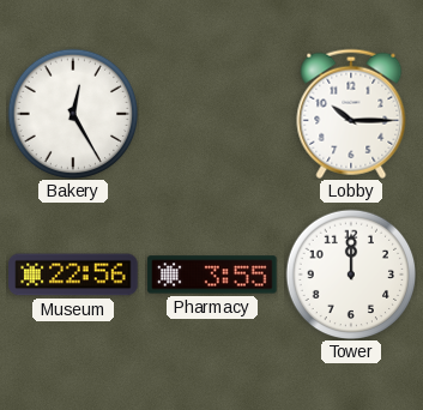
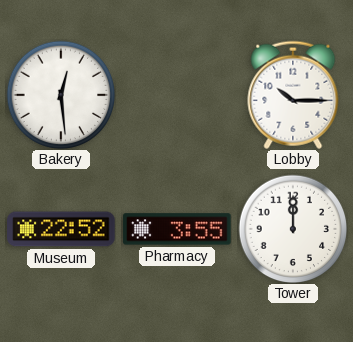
Bakery: 12:25 -> 12:29
Museum: 22:56 -> 22:52
